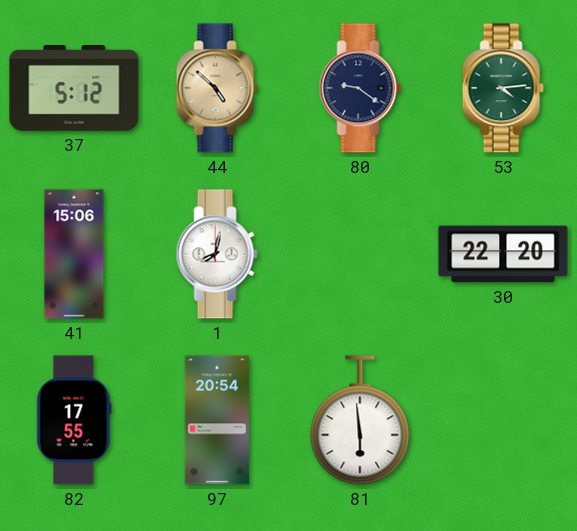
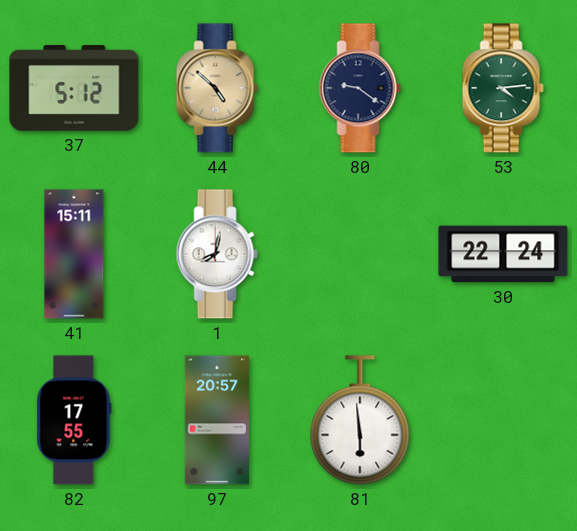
41: 15:06 -> 15:11
30: 22:20 -> 22:24
97: 20:54 -> 20:57
